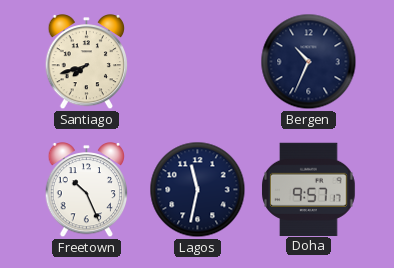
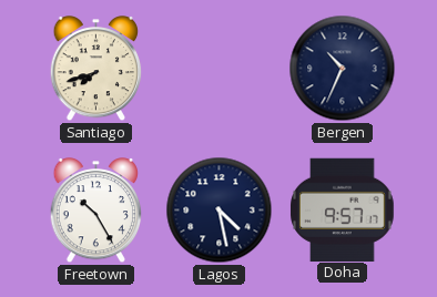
Freetown: 10:26 -> 10:25
Lagos: 11:32 -> 4:28
